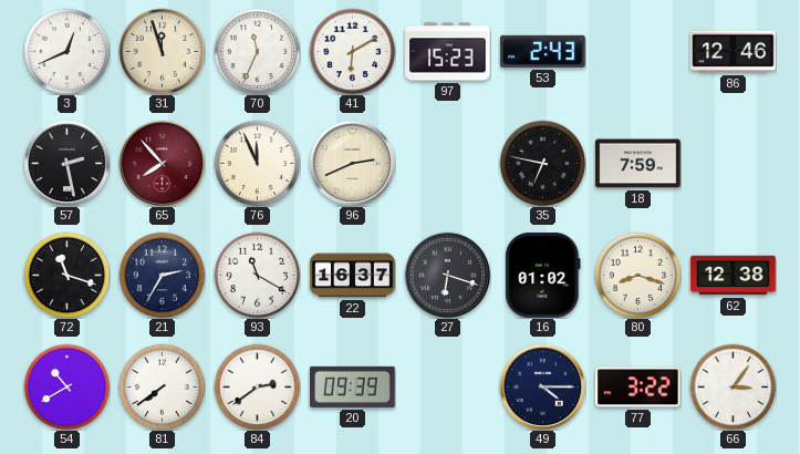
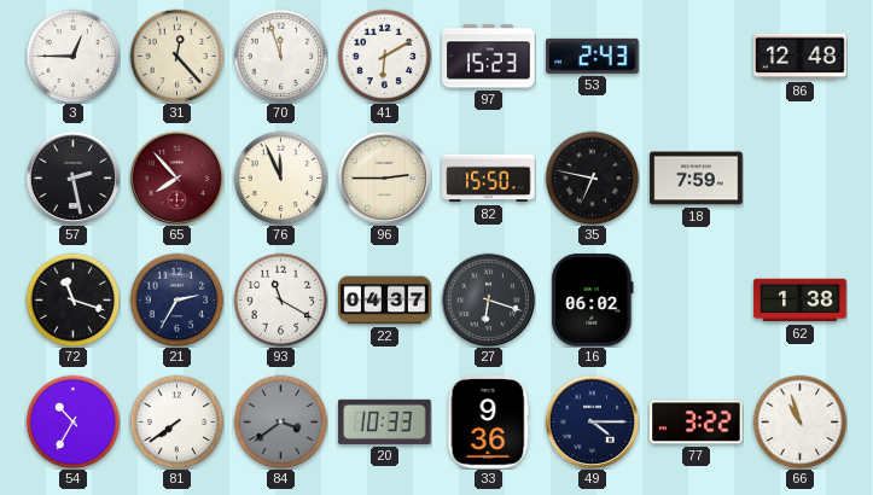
3: 12:41 -> 12:45
31: 11:57 -> 12:23
70: 11:34 -> 11:57
86: 12:46 -> 12:48
96: 2:41 -> 2:45
82: none -> 15:50
22: 16:37 -> 04:37
16: 01:02 -> 06:02
80: 8:18 -> none
62: 12:38 -> 1:38
54: 10:40 -> 10:35
84: 2:39 -> 3:39
84 dial: white -> grey
20: 09:39 -> 10:33
33: none -> 9:36
66: 3:06 -> 10:57
